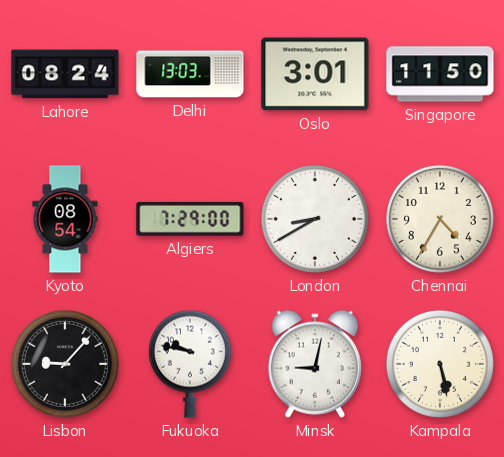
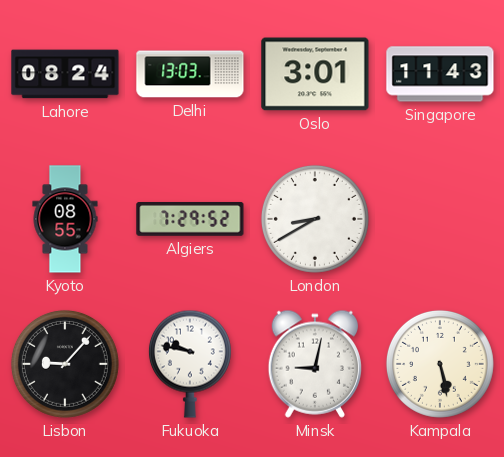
Singapore: 11:50 -> 11:43
Kyoto: 08:54 -> 08:55
Algiers: 7:29:00 -> 7:29:52
Chennai: 4:35 -> none
